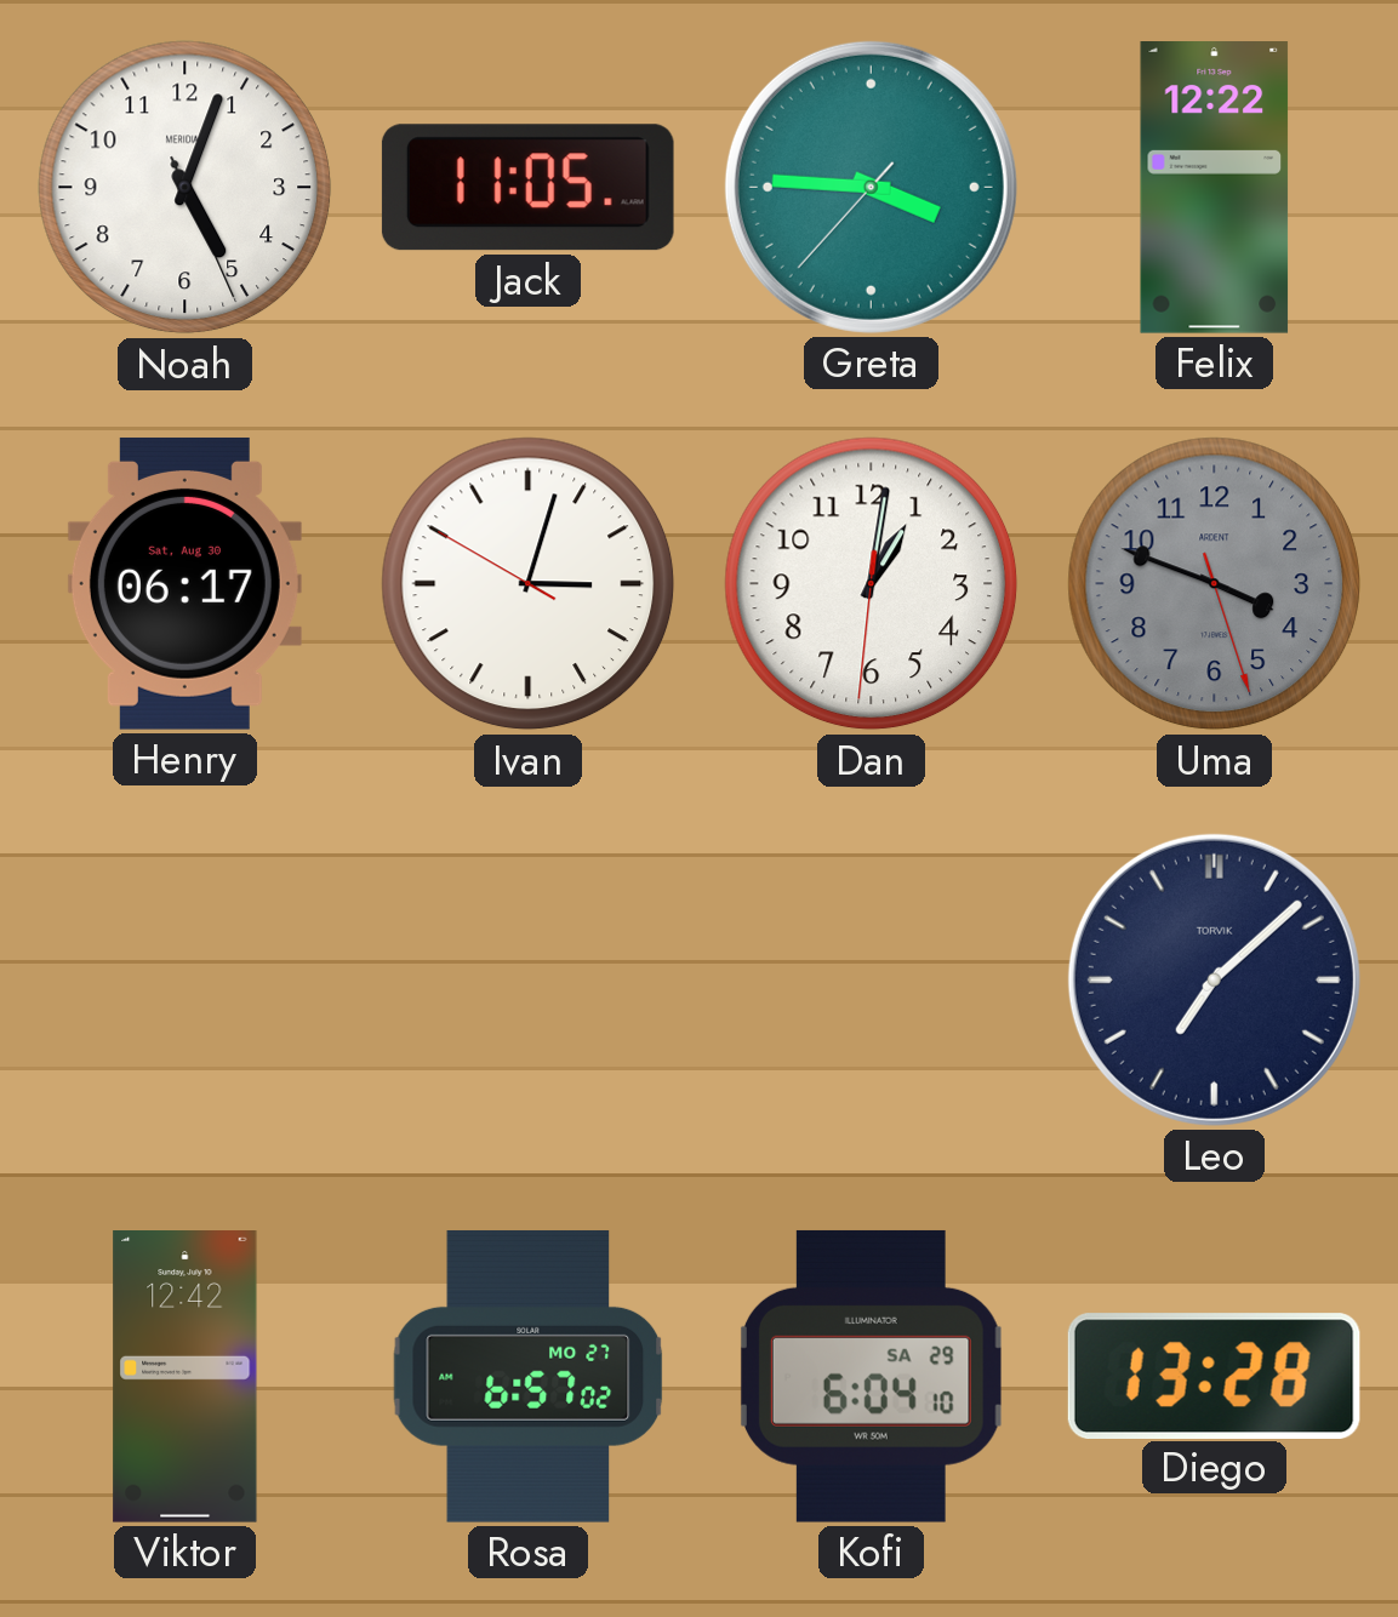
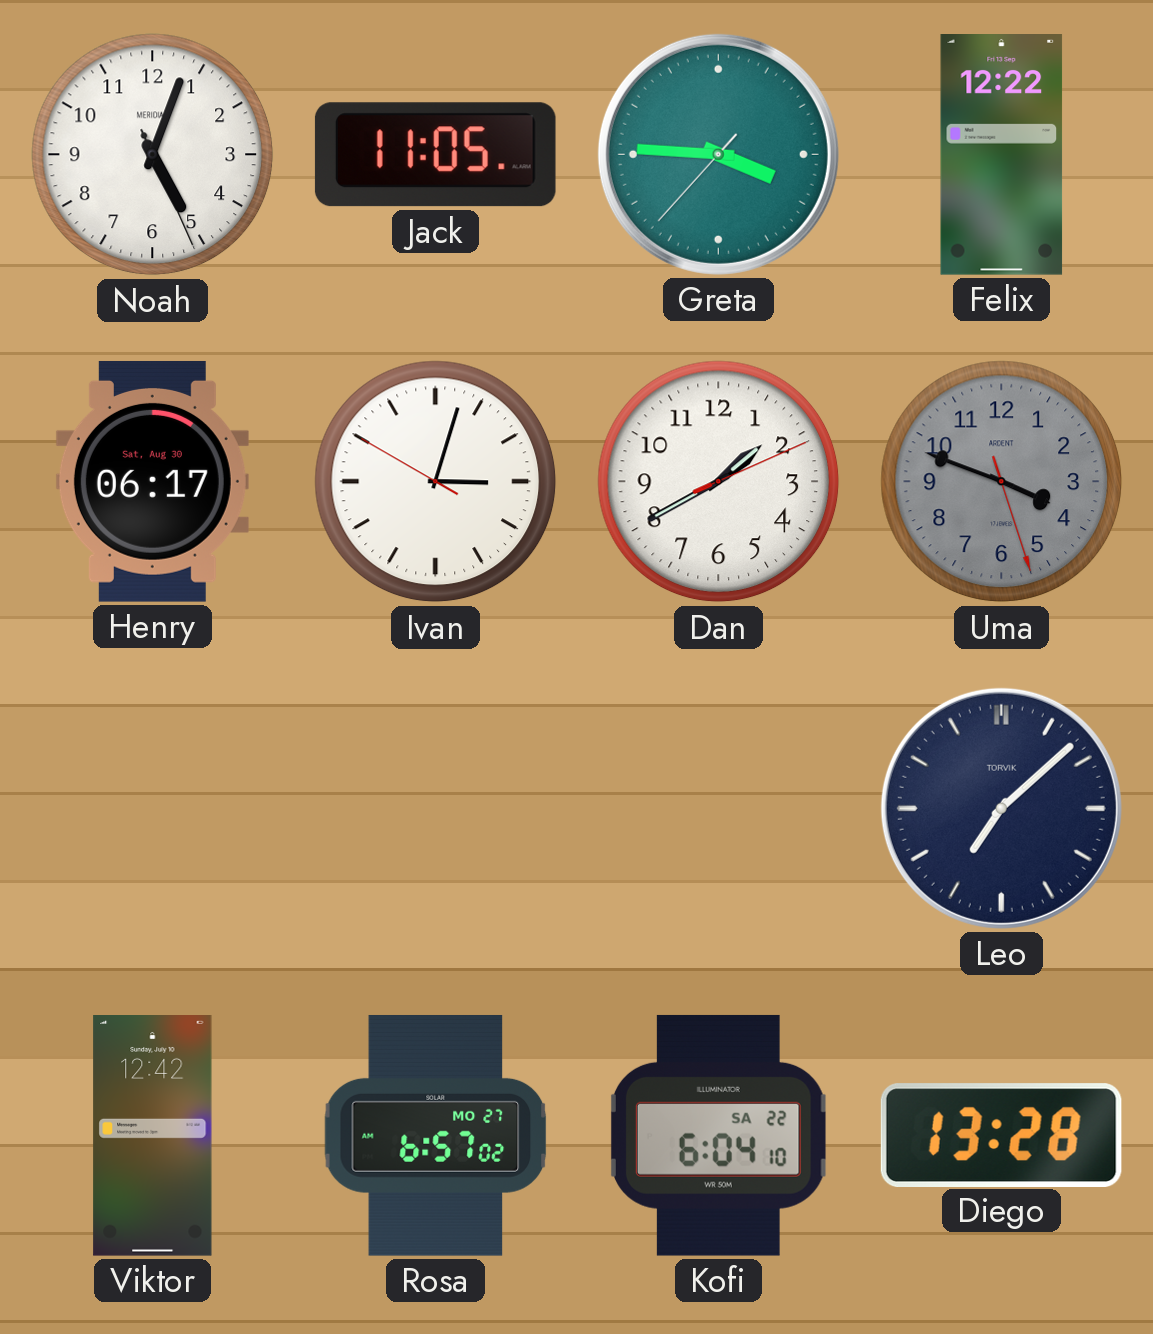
Dan: 1:01 -> 1:40
Kofi date: SA 29 -> SA 22
